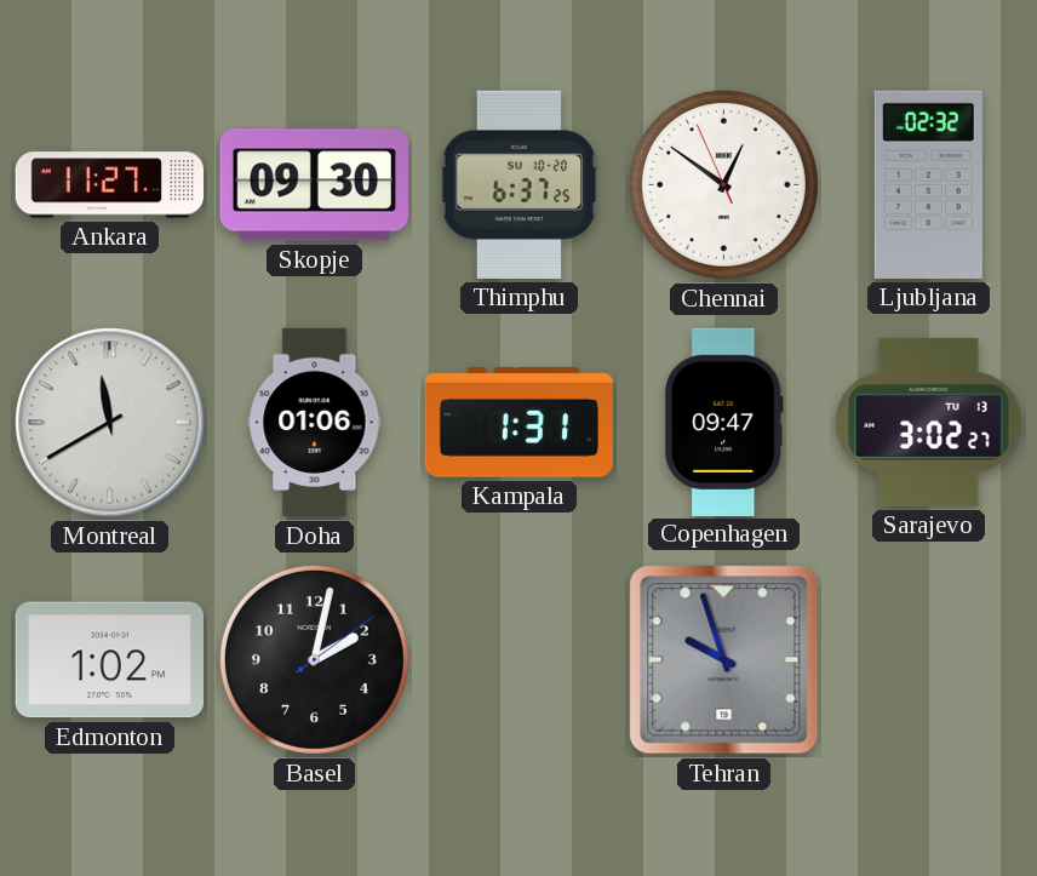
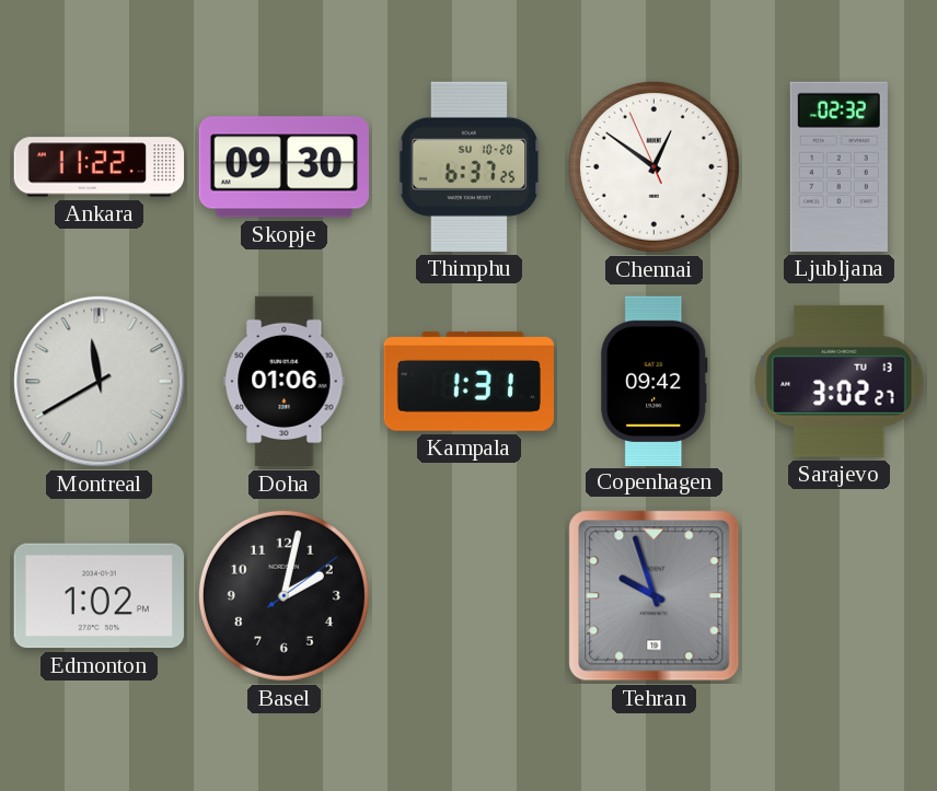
Ankara: 11:27 -> 11:22
Copenhagen: 09:47 -> 09:42
